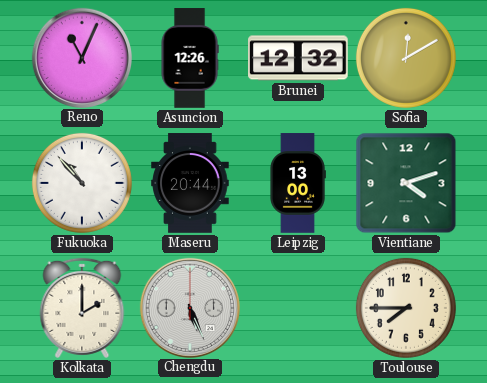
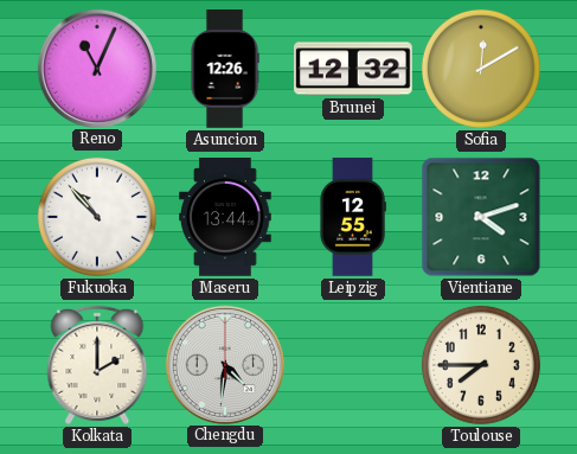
Maseru: 20:44 -> 13:44
Leipzig: 13:00 -> 12:55
Chengdu: 5:26 -> 4:31
